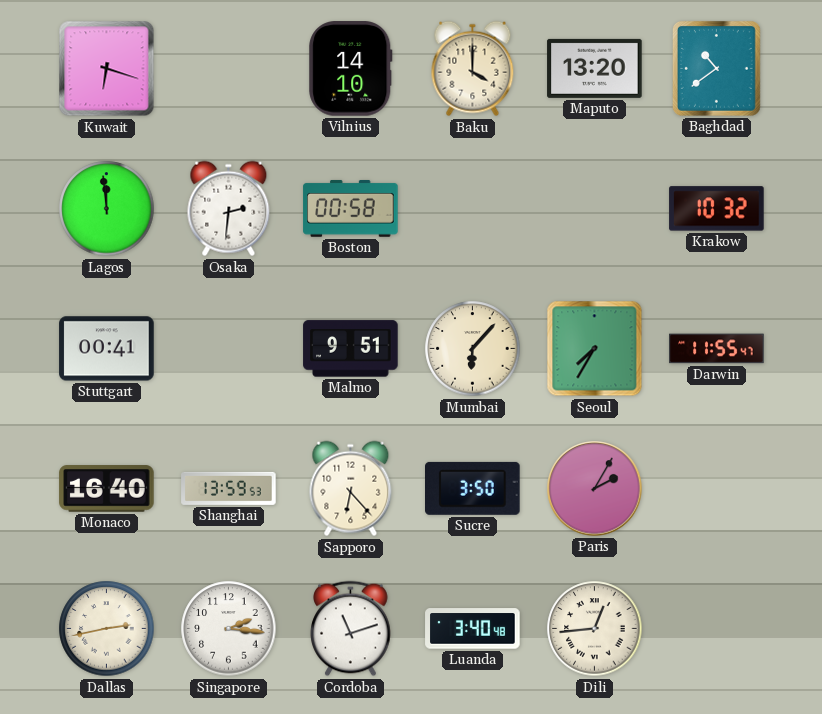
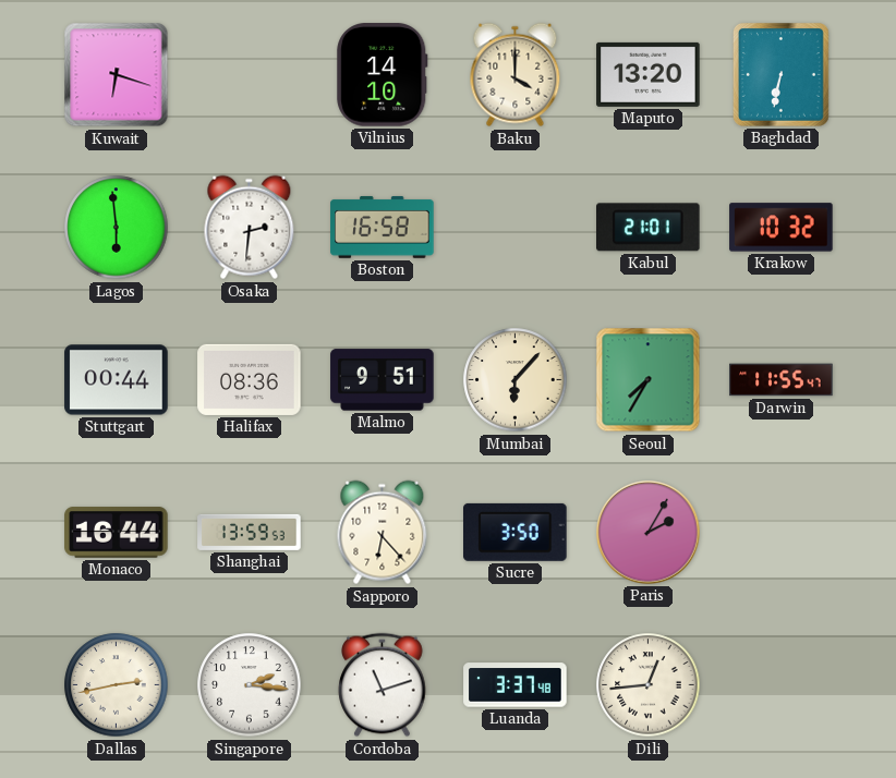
Baghdad: 10:39 -> 6:32
Lagos: 11:59 -> 5:59
Boston: 00:58 -> 16:58
Kabul: none -> 21:01
Stuttgart: 00:41 -> 00:44
Halifax: none -> 08:36
Monaco: 16:40 -> 16:44
Luanda: 3:40 -> 3:37
